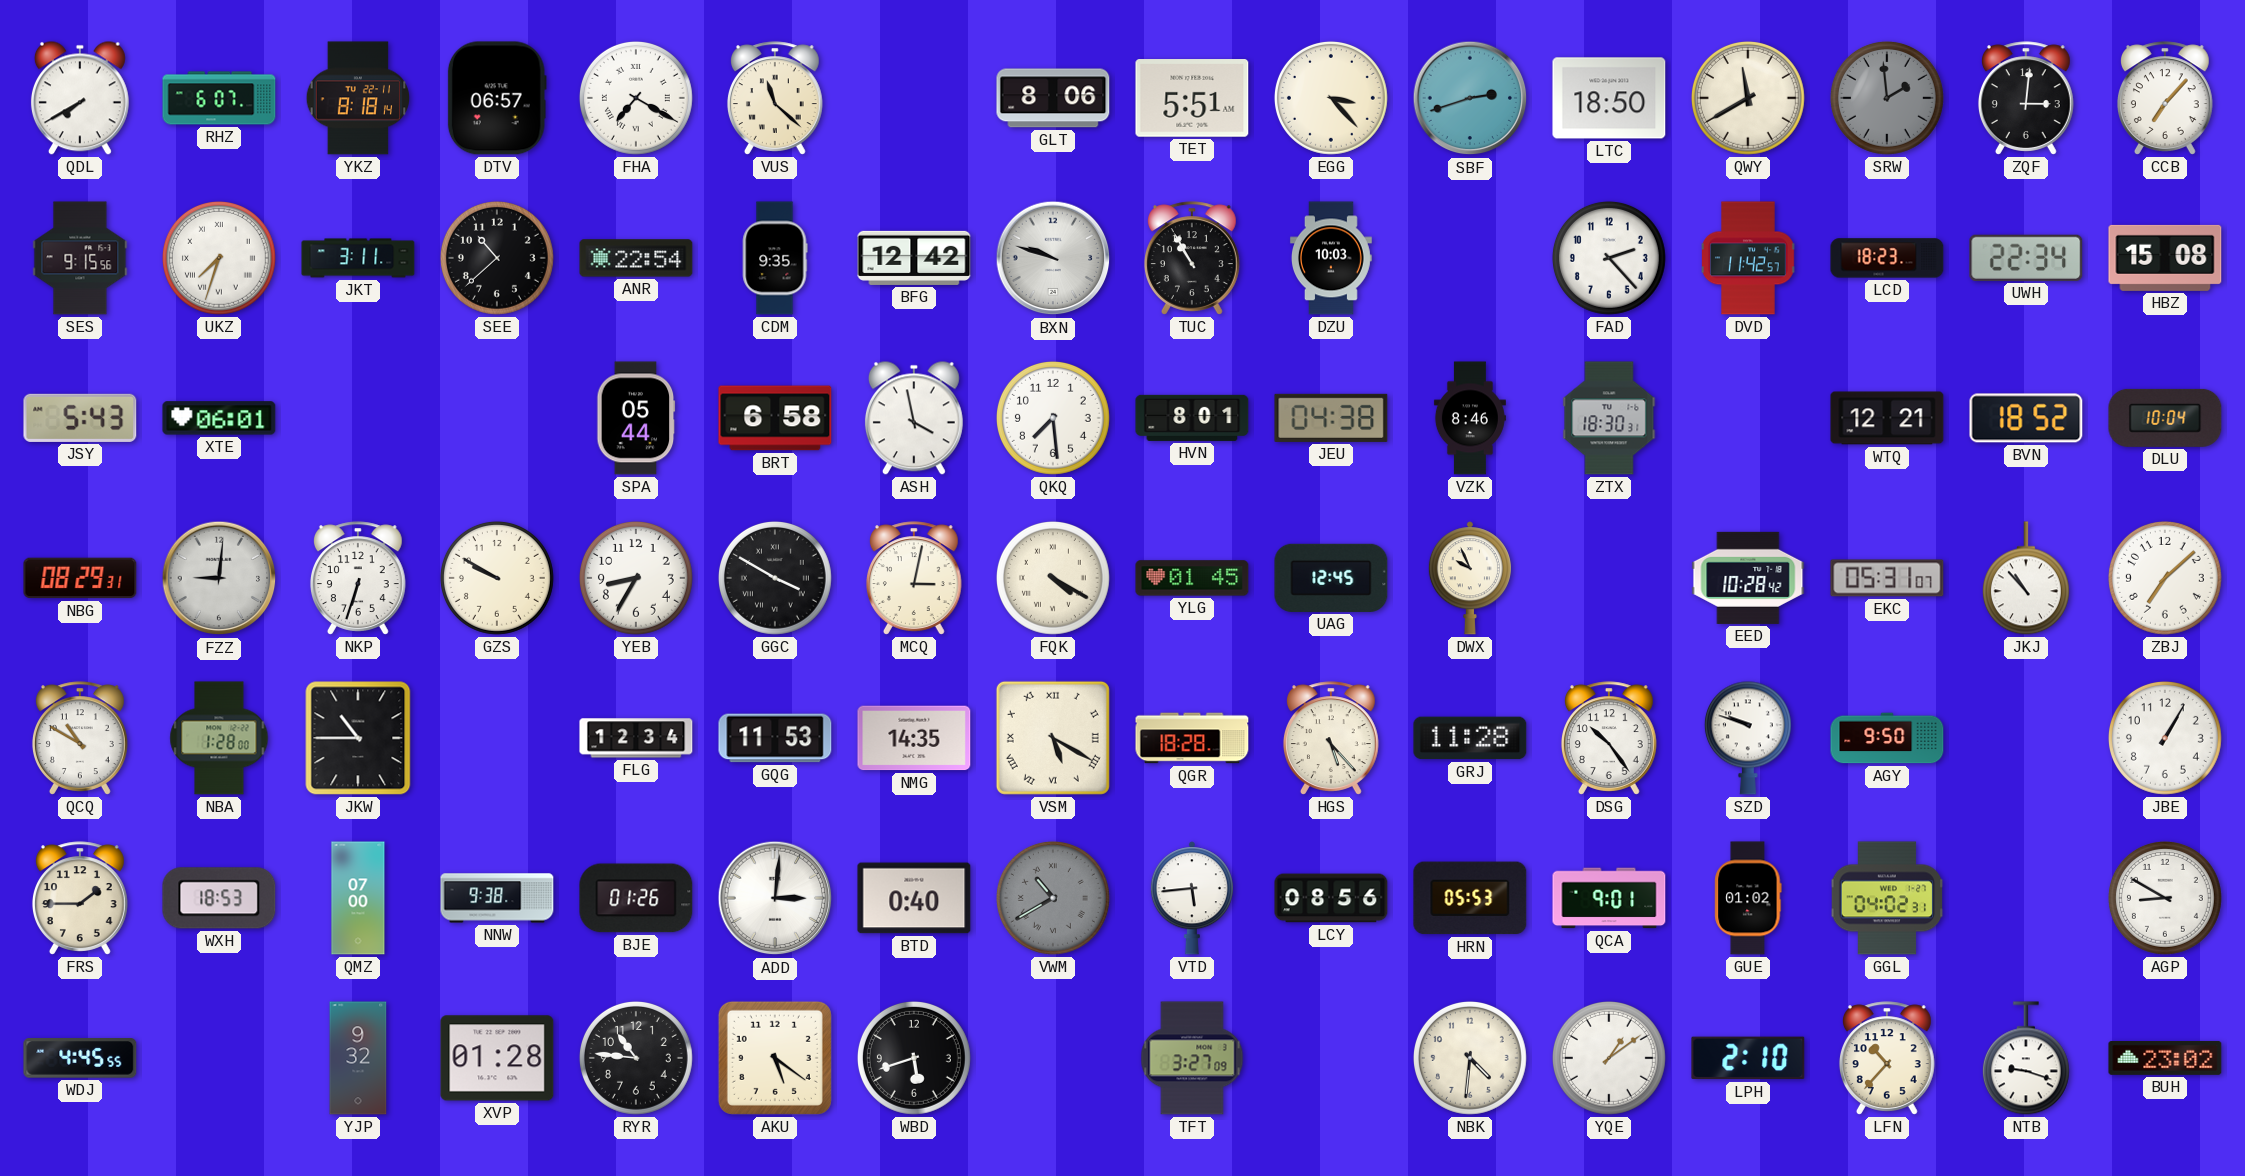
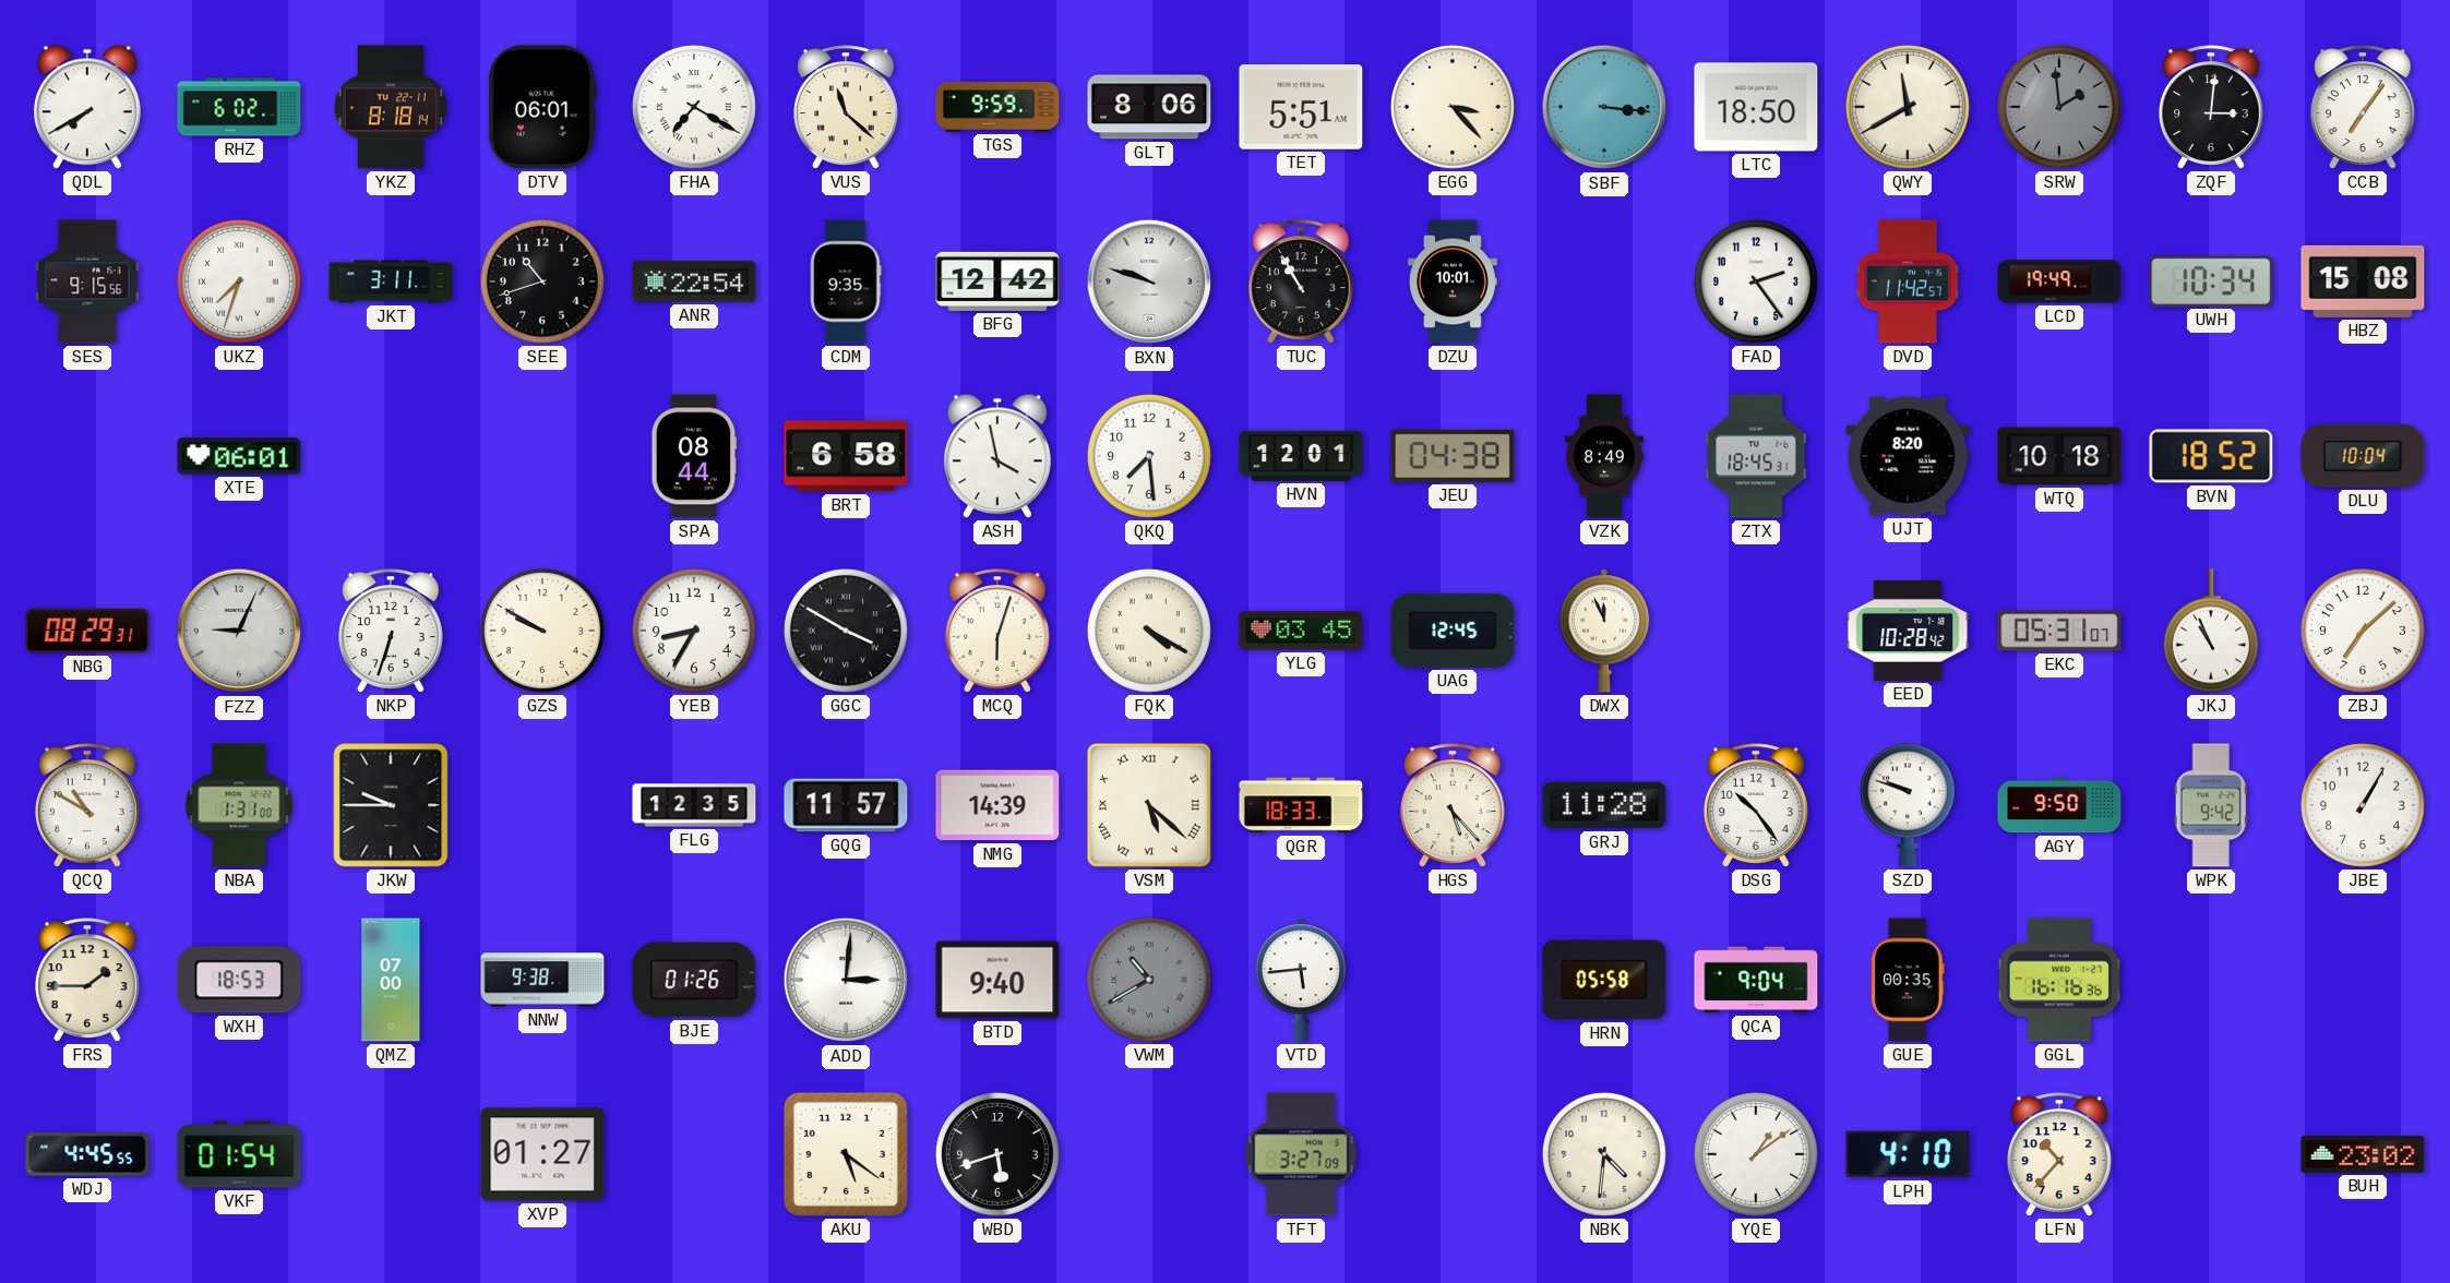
RHZ: 6:07 -> 6:02
DTV: 06:57 -> 06:01
TGS: none -> 9:59
SBF: 2:42 -> 3:16
CCB: 7:07 -> 7:06
SEE: 10:38 -> 10:42
DZU: 10:03 -> 10:01
FAD: 2:23 -> 2:24
LCD: 18:23 -> 19:49
UWH: 22:34 -> 10:34
JSY: 5:43 -> none
SPA: 05:44 -> 08:44
HVN: 8:01 -> 12:01
VZK: 8:46 -> 8:49
ZTX: 18:30 -> 18:45
UJT: none -> 8:20
WTQ: 12:21 -> 10:18
FZZ: 9:01 -> 9:04
MCQ: 3:02 -> 6:03
YLG: 01:45 -> 03:45
DWX: 9:56 -> 11:56
JKJ: 10:53 -> 10:56
NBA: 1:28 -> 1:31
JKW: 10:45 -> 9:45
FLG: 12:34 -> 12:35
GQG: 11:53 -> 11:57
NMG: 14:35 -> 14:39
VSM: 5:20 -> 5:22
QGR: 18:28 -> 18:33
WPK: none -> 9:42
BTD: 0:40 -> 9:40
LCY: 08:56 -> none
HRN: 05:53 -> 05:58
QCA: 9:01 -> 9:04
GUE: 01:02 -> 00:35
GGL: 04:02 -> 16:16
AGP: 8:50 -> none
VKF: none -> 01:54
YJP: 9:32 -> none
XVP: 01:28 -> 01:27
RYR: 10:46 -> none
LPH: 2:10 -> 4:10
NTB: 9:18 -> none
